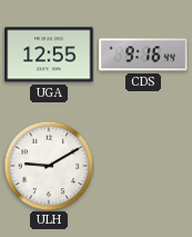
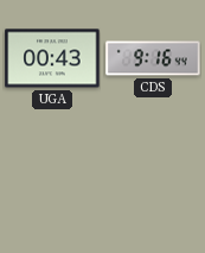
UGA: 12:55 -> 00:43
ULH: 9:10 -> none
